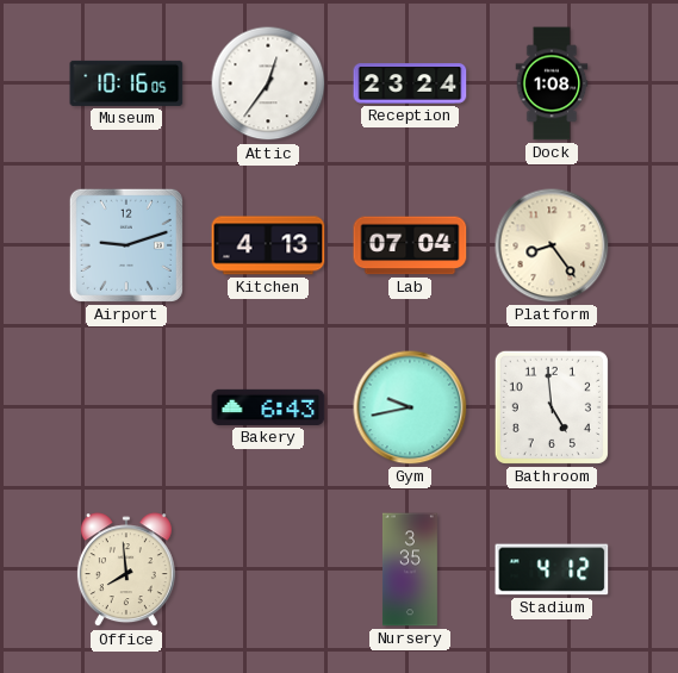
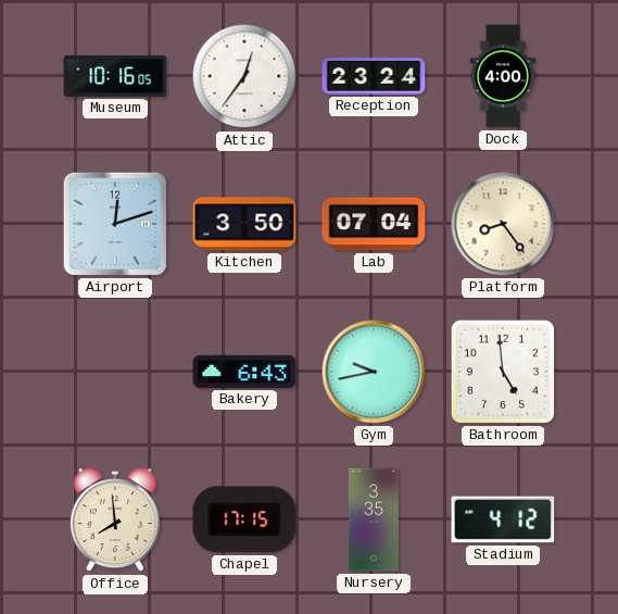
Dock: 1:08 -> 4:00
Airport: 9:12 -> 12:12
Kitchen: 4:13 -> 3:50
Chapel: none -> 17:15
